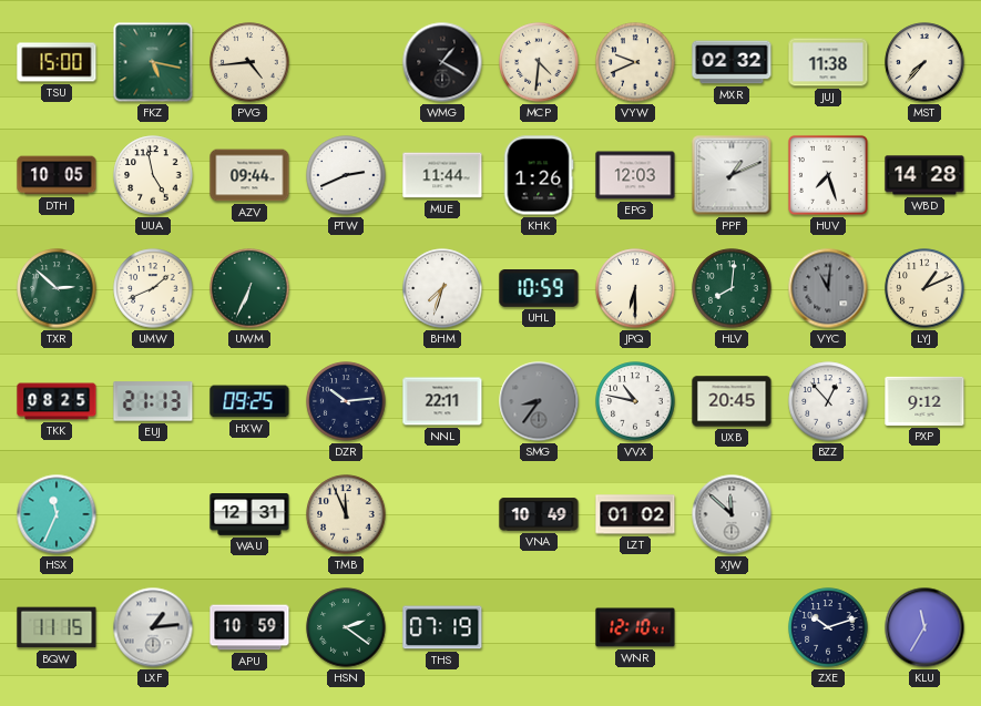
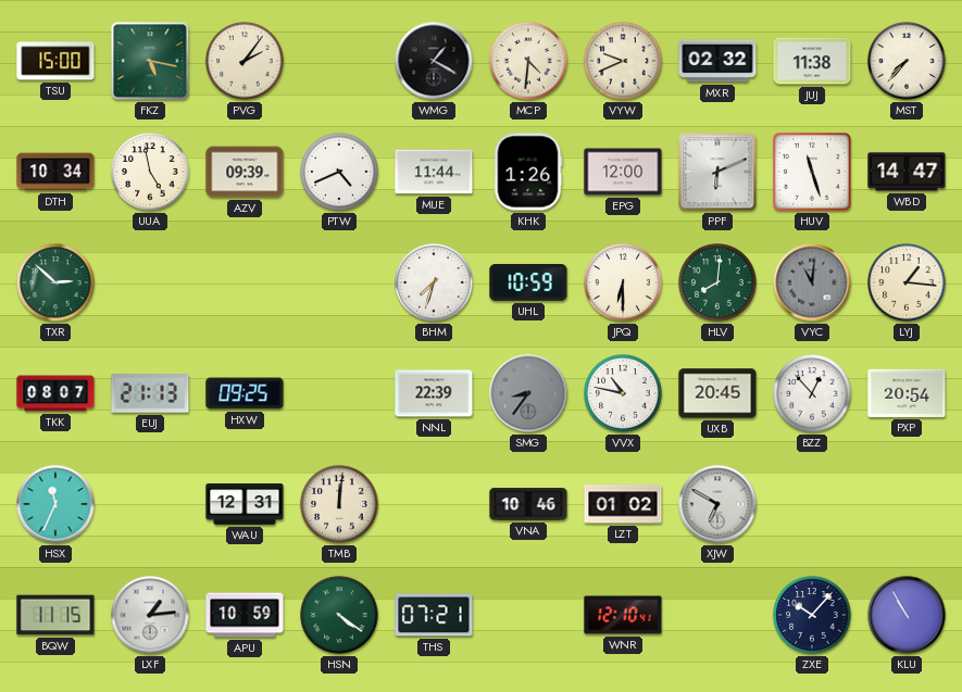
PVG: 4:44 -> 2:06
DTH: 10:05 -> 10:34
AZV: 09:44 -> 09:39
PTW: 2:41 -> 4:41
EPG: 12:03 -> 12:00
PPF: 1:11 -> 6:11
HUV: 7:27 -> 11:27
WBD: 14:28 -> 14:47
UMW: 1:41 -> none
UWM: 6:34 -> none
LYJ: 1:11 -> 1:16
TKK: 08:25 -> 08:07
DZR: 10:14 -> none
NNL: 22:11 -> 22:39
PXP: 9:12 -> 20:54
TMB: 11:56 -> 12:01
VNA: 10:49 -> 10:46
XJW: 11:52 -> 6:50
HSN: 2:21 -> 4:21
THS: 07:19 -> 07:21
ZXE: 10:12 -> 10:07
KLU: 11:35 -> 10:55
